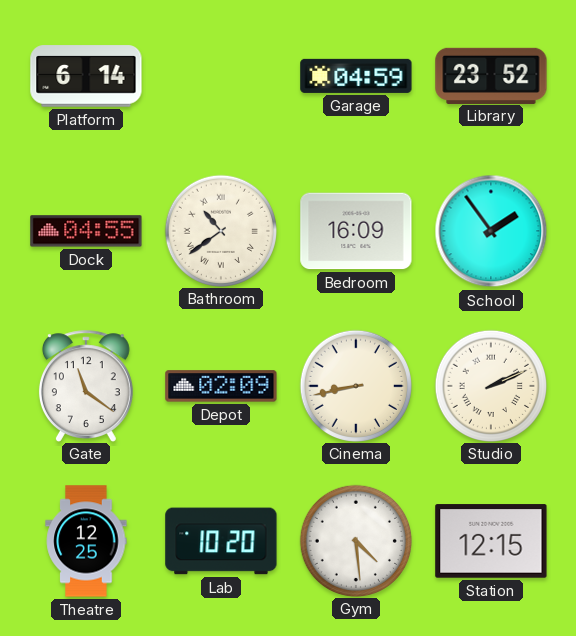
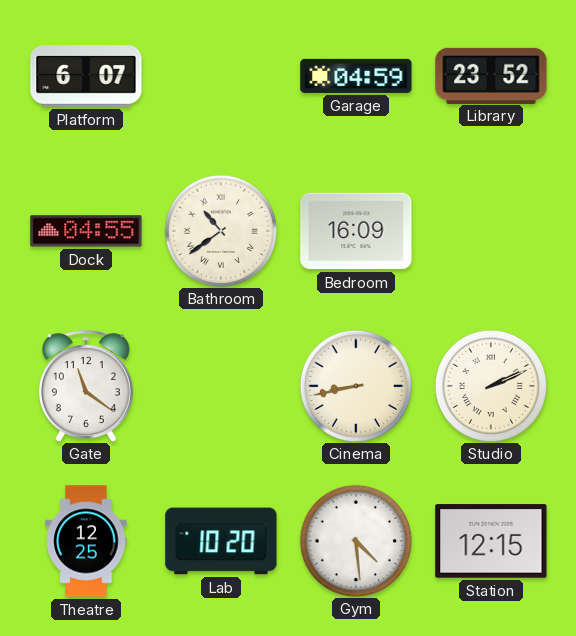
Platform: 6:14 -> 6:07
School: 1:54 -> none
Depot: 02:09 -> none
